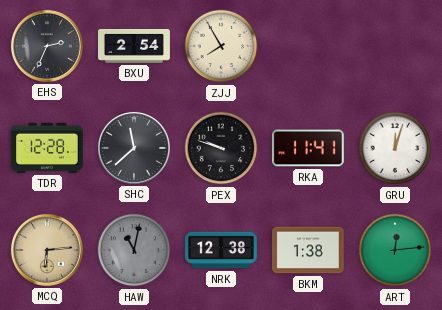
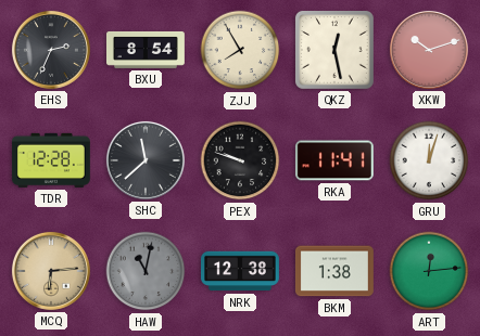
BXU: 2:54 -> 8:54
QKZ: none -> 12:28
XKW: none -> 10:12
